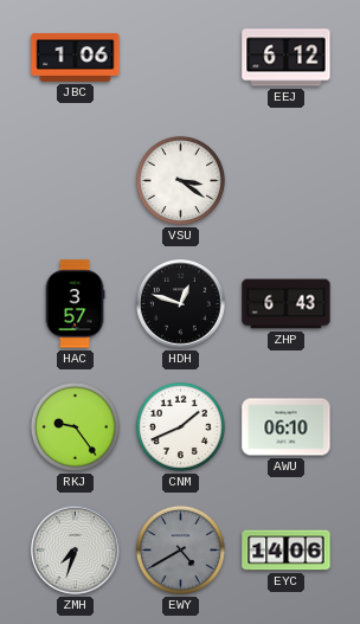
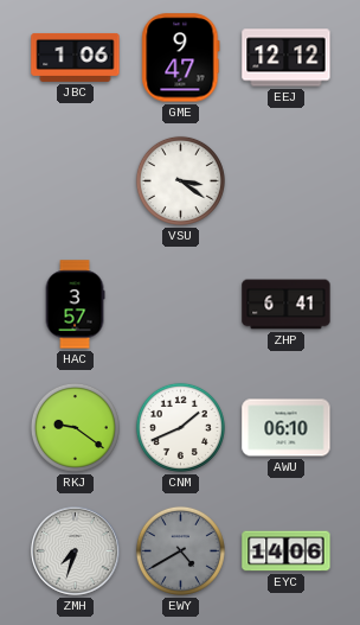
GME: none -> 9:47
EEJ: 6:12 -> 12:12
HDH: 12:48 -> none
ZHP: 6:43 -> 6:41
RKJ: 9:24 -> 9:21
